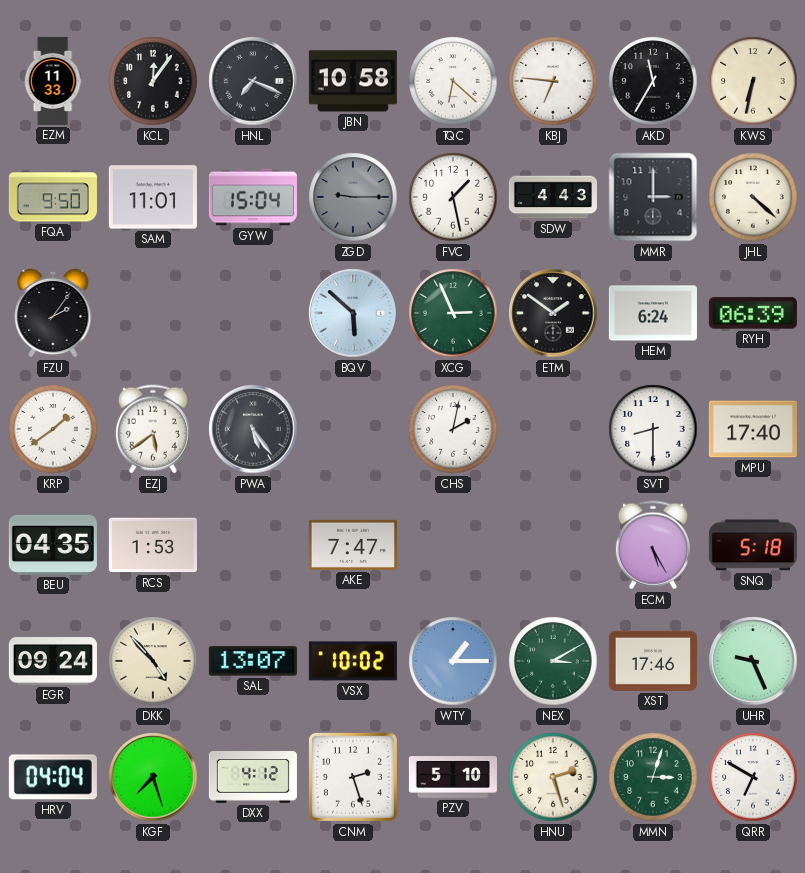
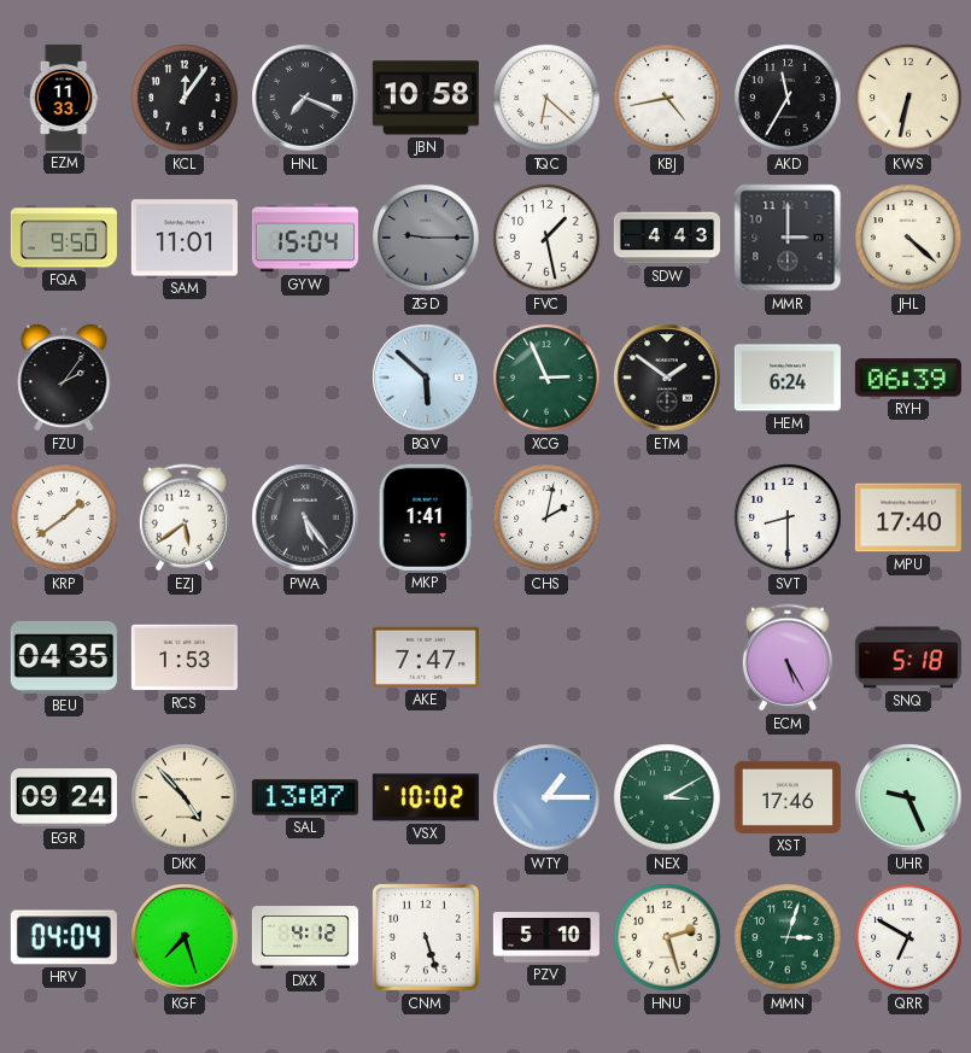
KBJ: 6:46 -> 4:43
MKP: none -> 1:41
CNM: 2:27 -> 5:27
